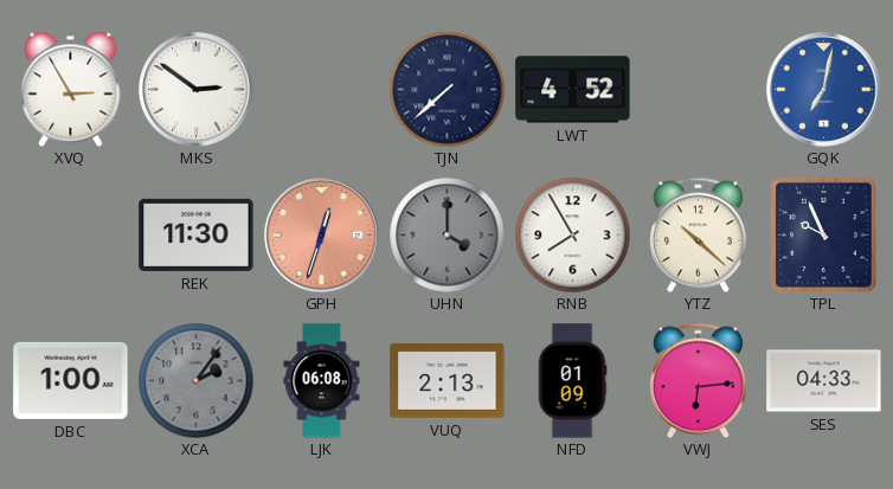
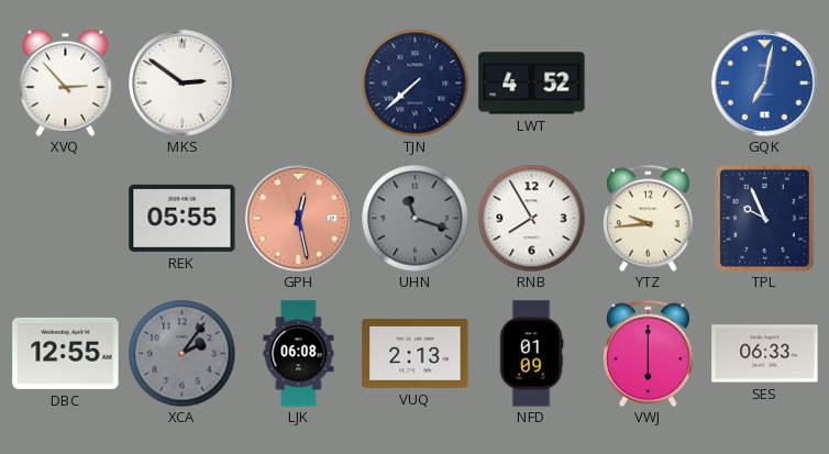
XVQ: 2:55 -> 2:53
REK: 11:30 -> 05:55
GPH: 12:33 -> 12:28
UHN: 4:00 -> 11:18
YTZ: 10:22 -> 9:44
DBC: 1:00 -> 12:55
VWJ: 6:14 -> 6:00
SES: 04:33 -> 06:33
